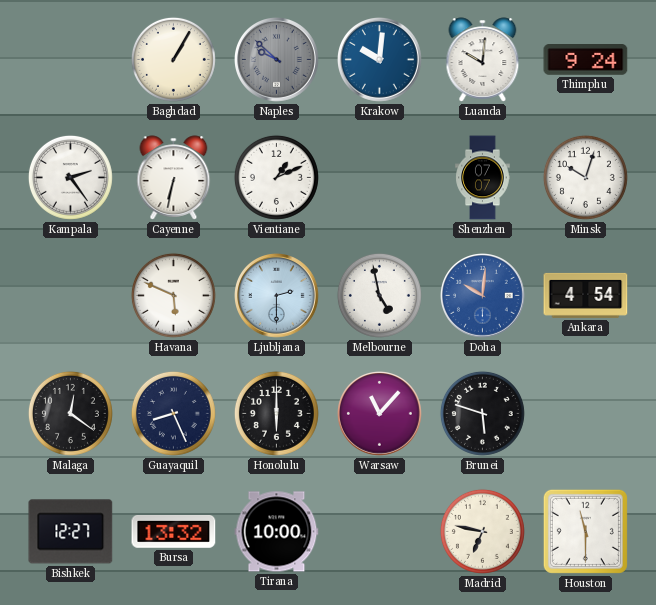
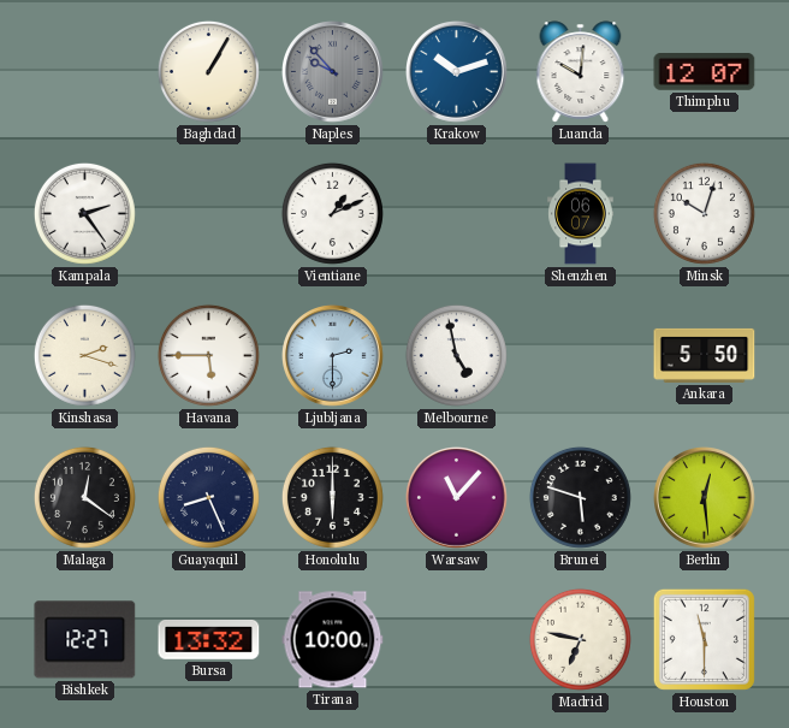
Naples: 9:52 -> 9:53
Krakow: 10:01 -> 10:12
Thimphu: 9:24 -> 12:07
Cayenne: 6:32 -> none
Shenzhen: 07:07 -> 06:07
Kinshasa: none -> 2:18
Havana: 5:49 -> 5:45
Doha: 10:01 -> none
Ankara: 4:54 -> 5:50
Berlin: none -> 12:29
